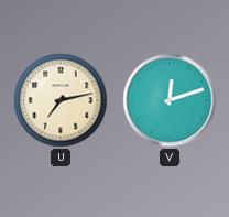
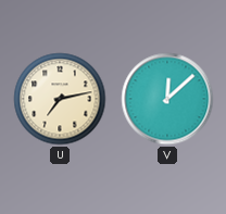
V: 12:12 -> 12:08
